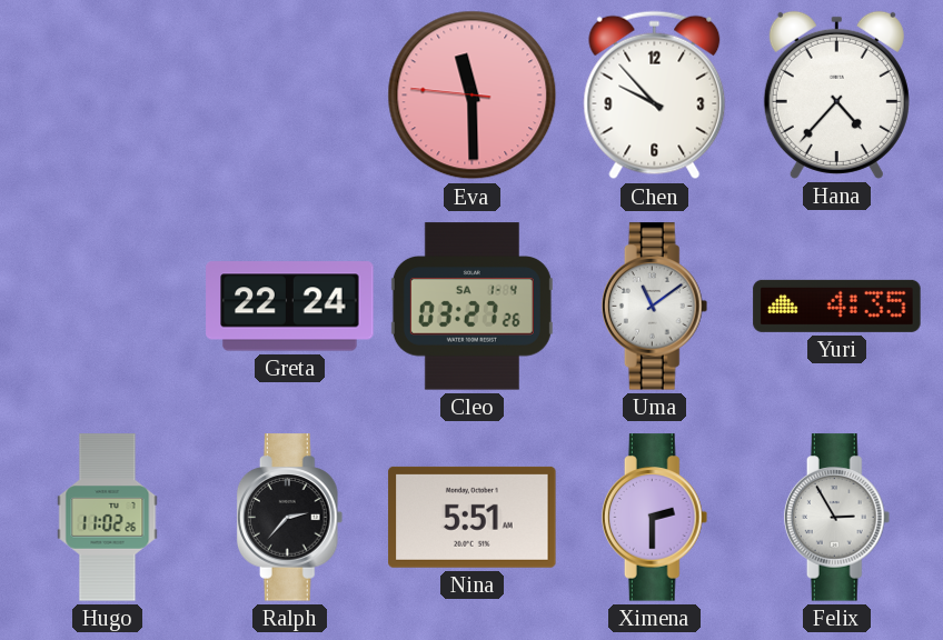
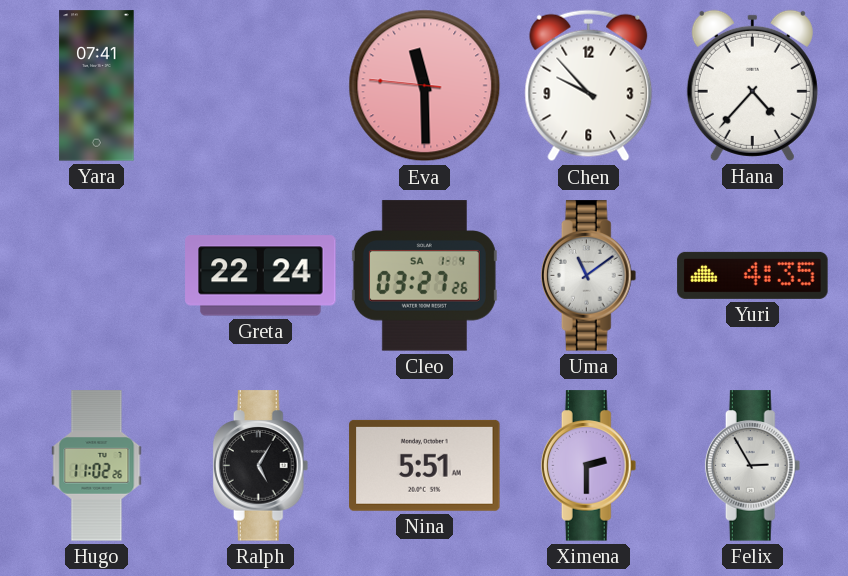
Yara: none -> 07:41
Ralph: 2:37 -> 5:05
